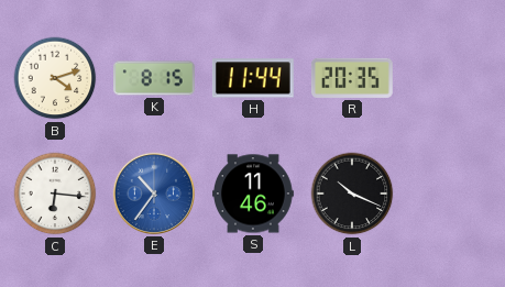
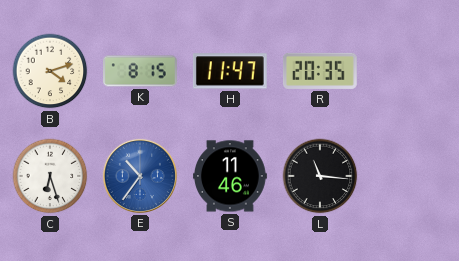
H: 11:44 -> 11:47
C: 6:16 -> 6:27
L: 10:19 -> 11:16
